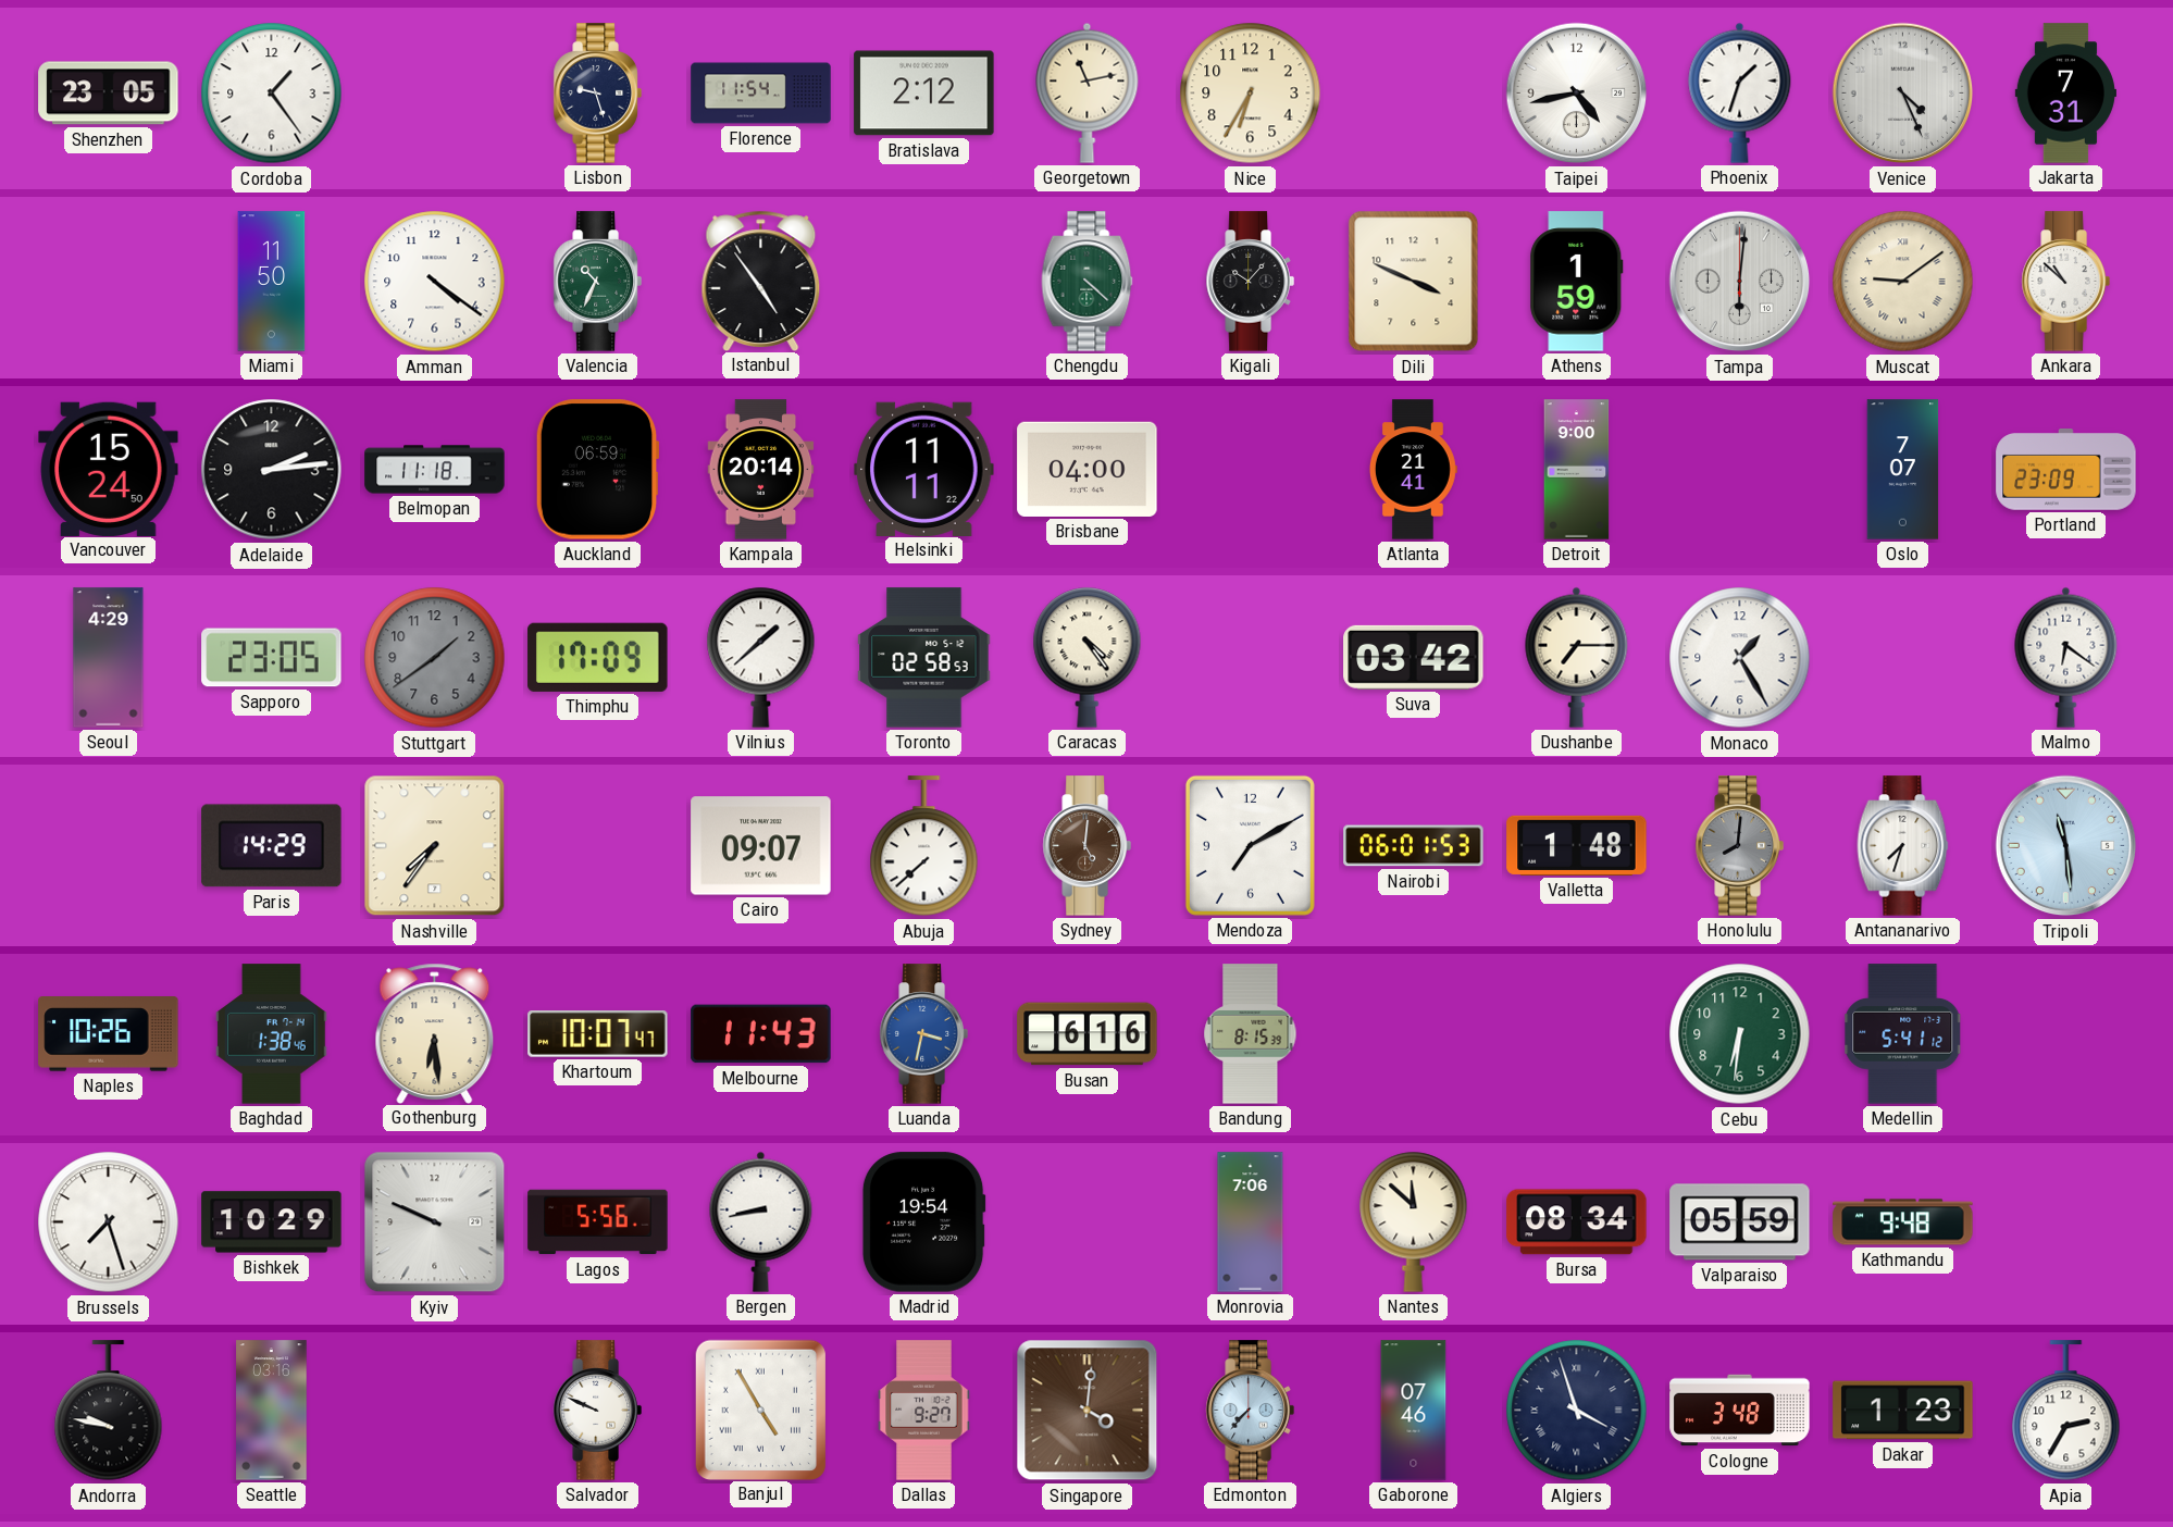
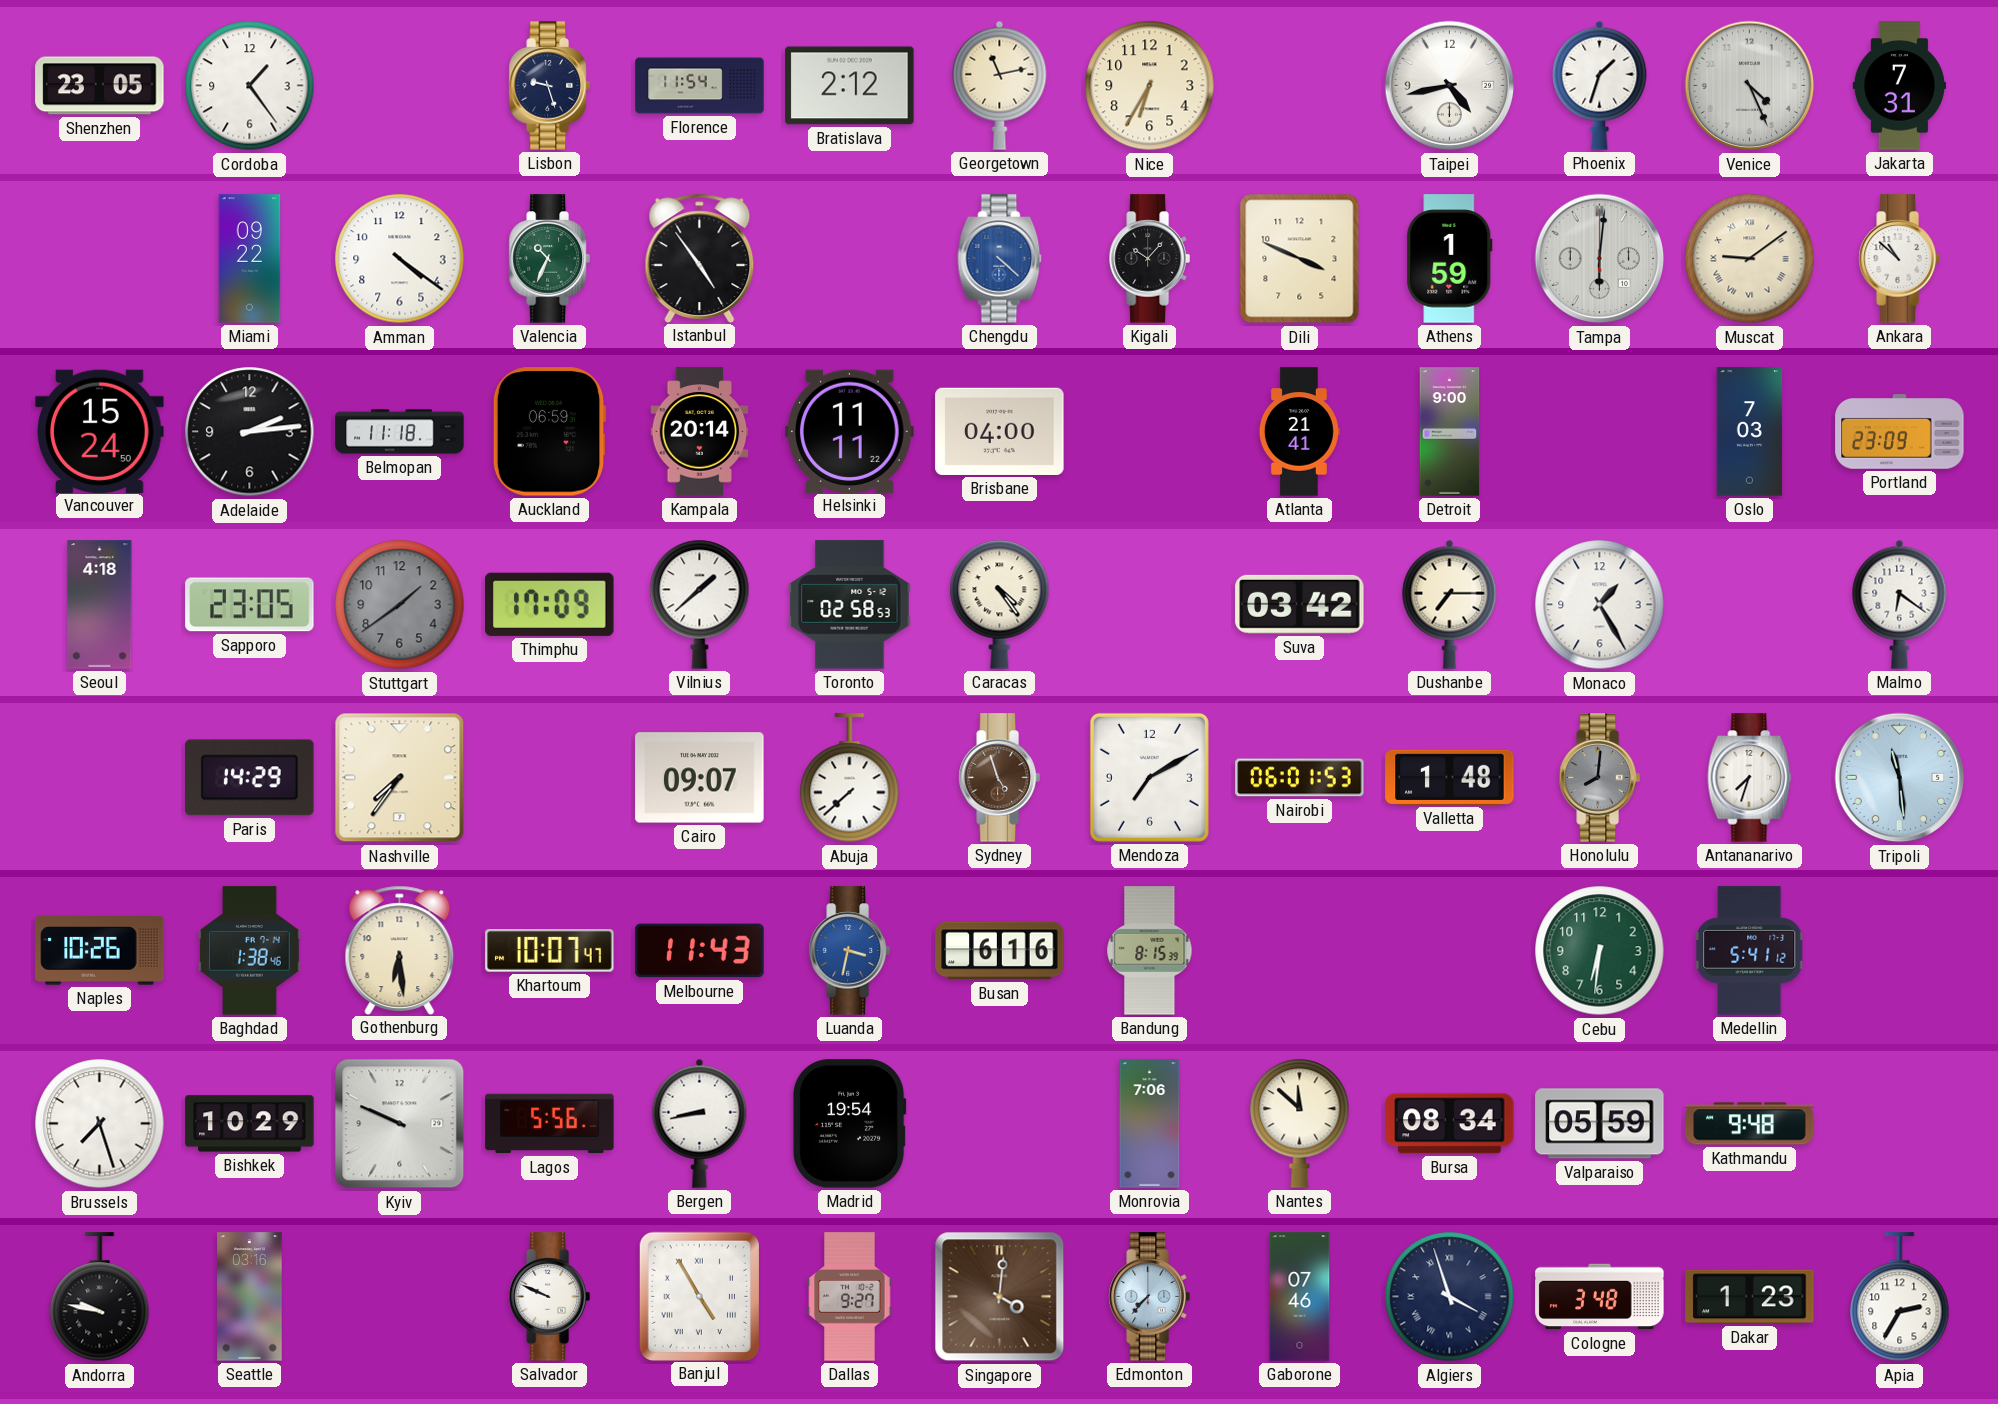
Miami: 11:50 -> 09:22
Chengdu dial: green -> blue
Oslo: 7:07 -> 7:03
Seoul: 4:29 -> 4:18
Sydney: 5:01 -> 4:57
